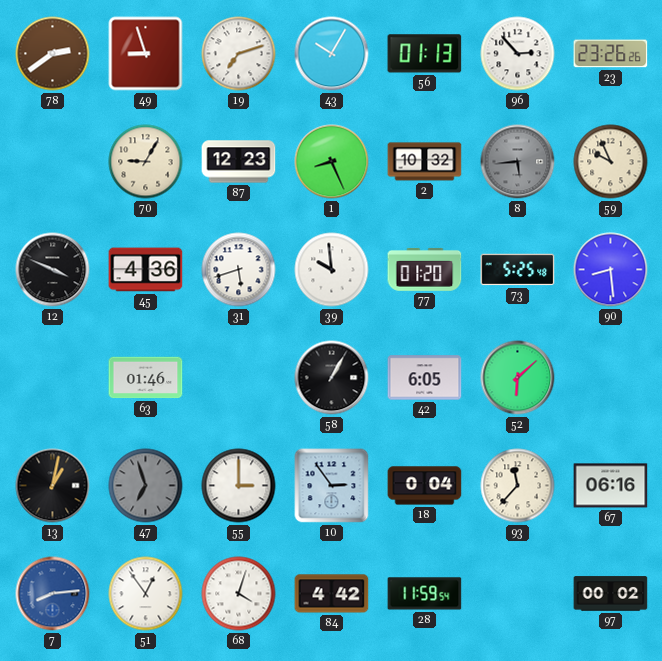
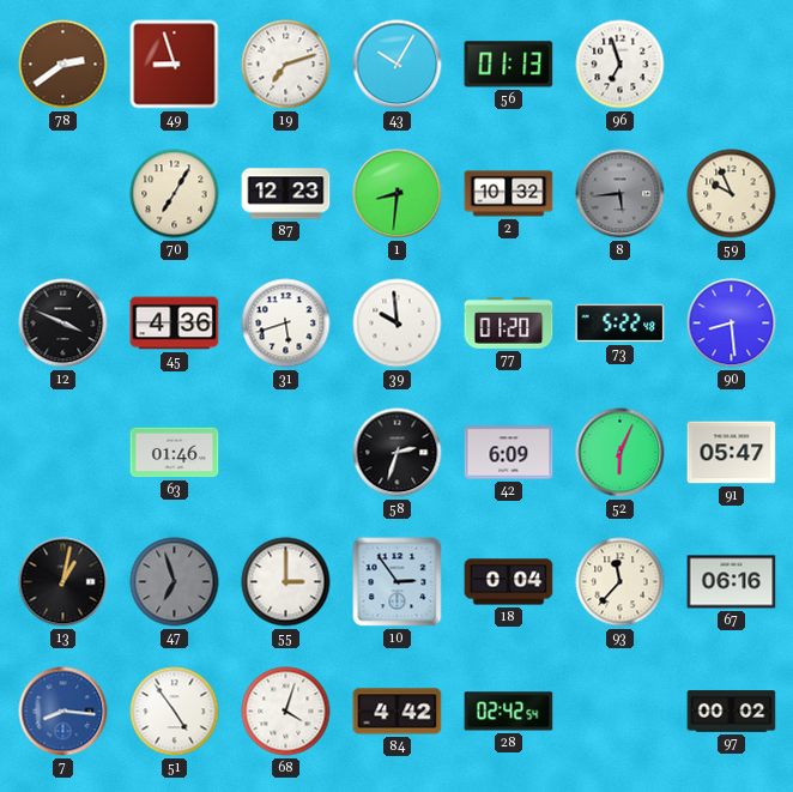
96: 2:53 -> 6:57
23: 23:26 -> none
70: 9:05 -> 7:05
1: 8:26 -> 8:31
73: 5:25 -> 5:22
58: 1:05 -> 2:33
42: 6:05 -> 6:09
52: 6:08 -> 6:04
91: none -> 05:47
7: 8:14 -> 8:16
51: 12:54 -> 4:54
28: 11:59 -> 02:42
